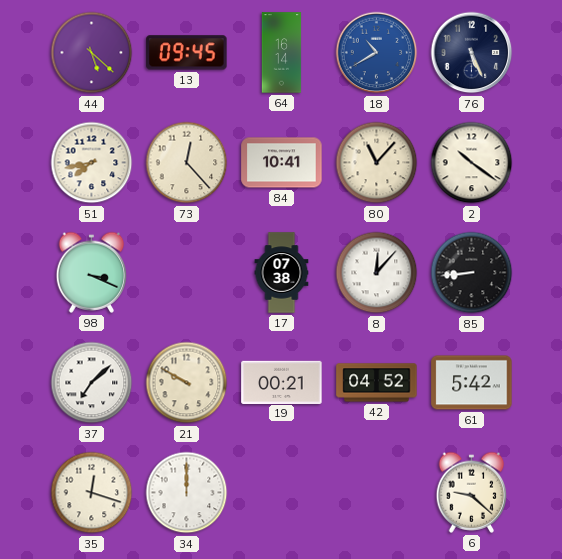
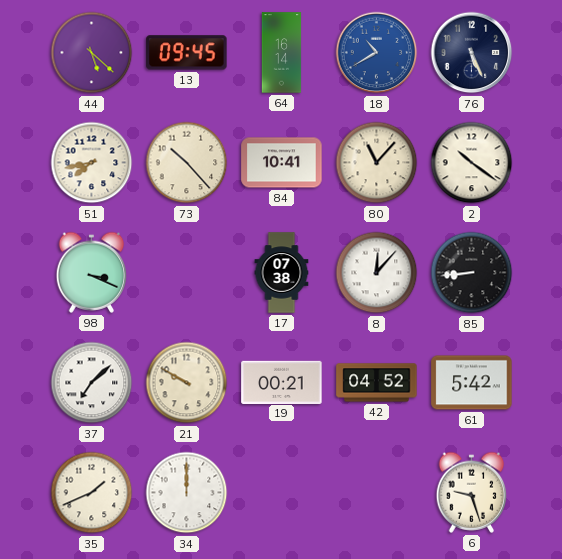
73: 12:23 -> 10:23
35: 12:18 -> 1:41
6: 9:22 -> 9:27
